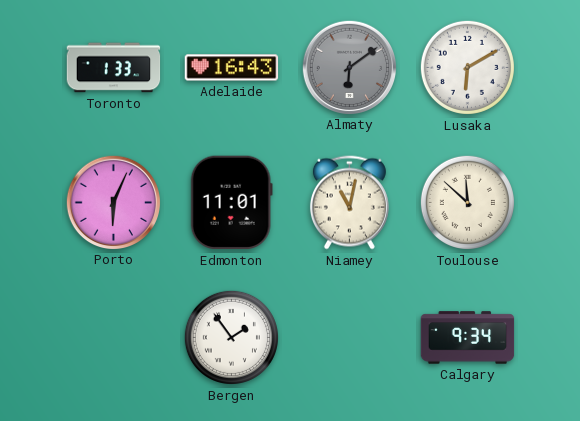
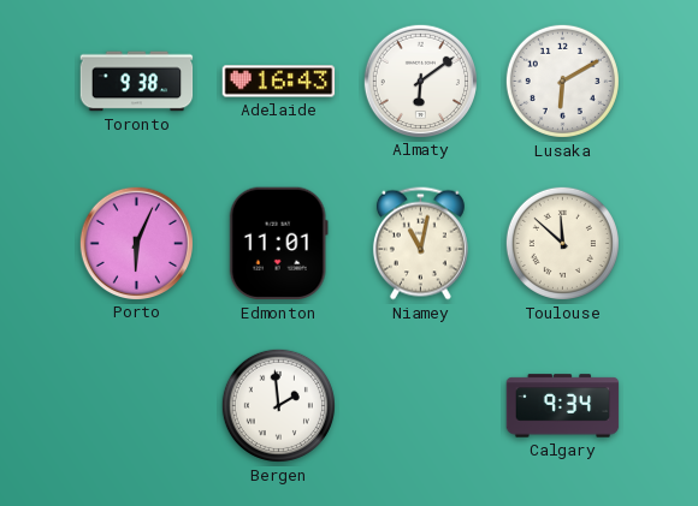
Toronto: 1:33 -> 9:38
Almaty dial: grey -> white
Bergen: 1:54 -> 1:59
